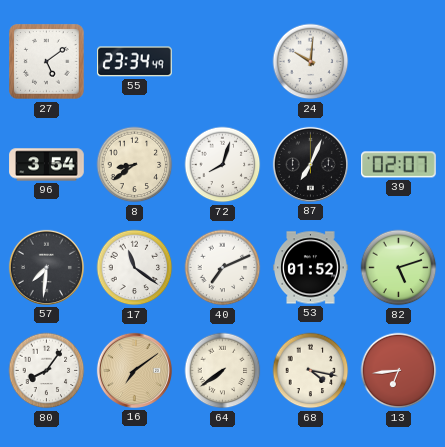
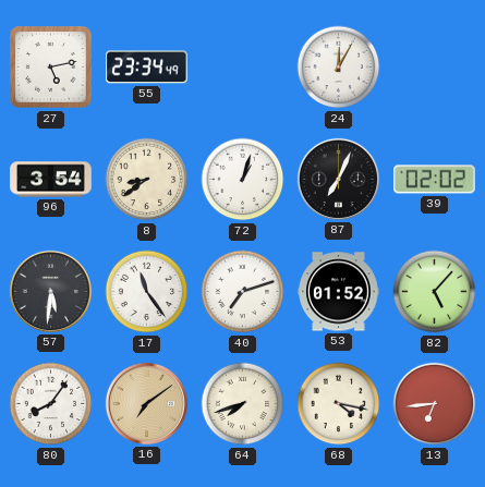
27: 5:09 -> 5:13
24: 10:01 -> 12:05
72: 8:03 -> 1:03
39: 02:07 -> 02:02
57: 7:31 -> 5:31
17: 11:21 -> 11:24
40: 7:11 -> 7:12
82: 5:12 -> 5:07
64: 7:39 -> 7:42
